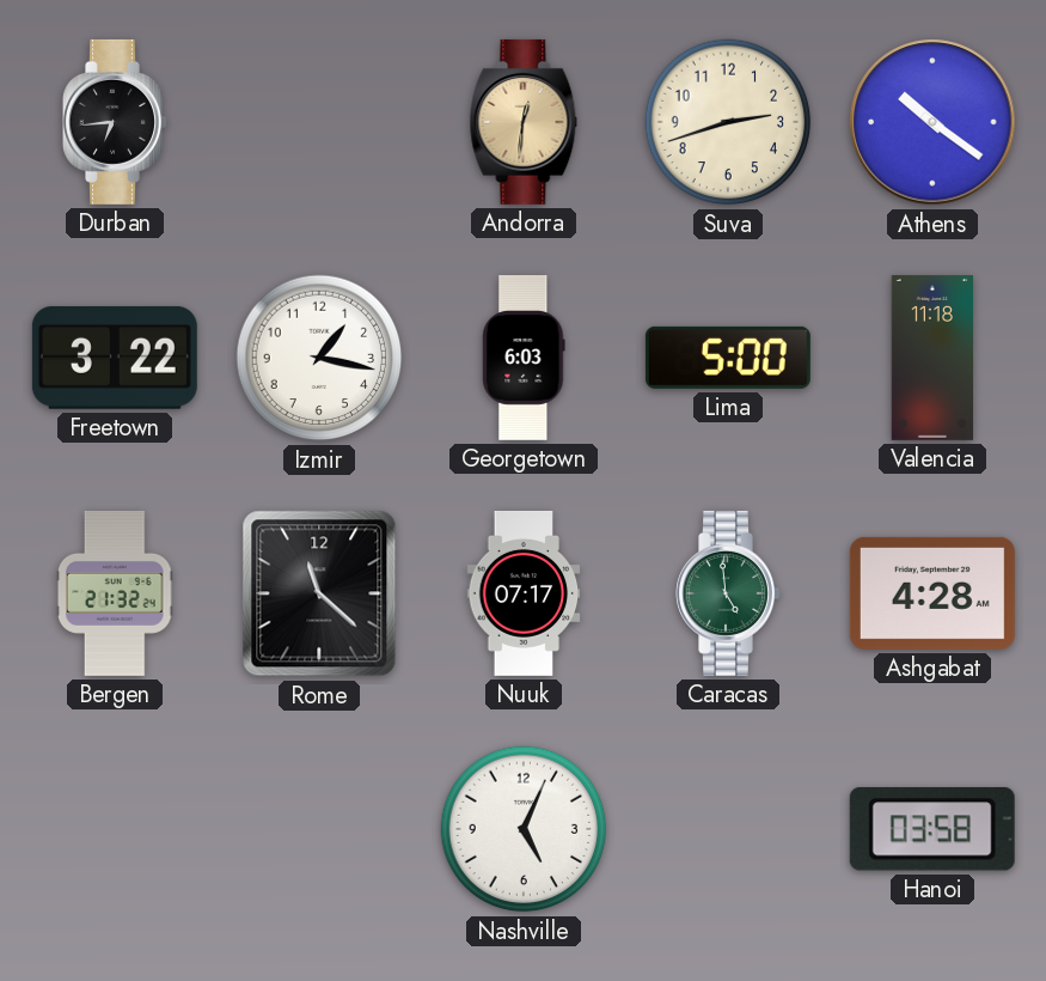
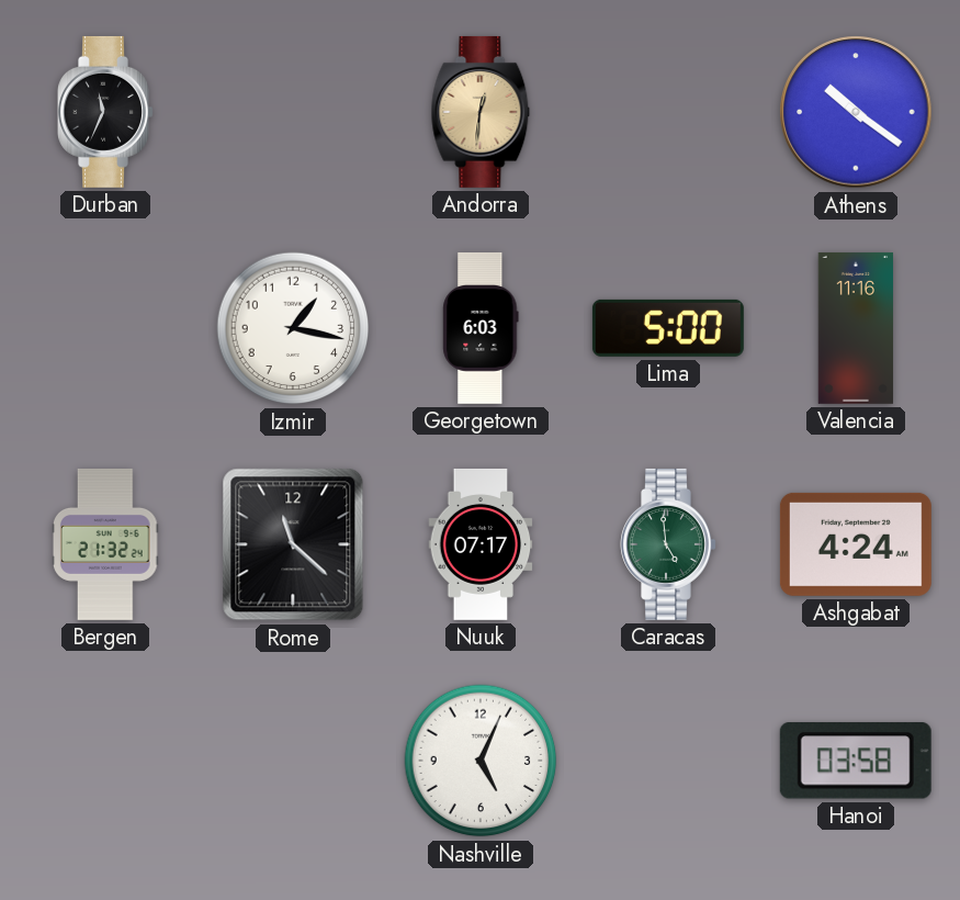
Durban: 6:44 -> 11:34
Suva: 2:42 -> none
Freetown: 3:22 -> none
Valencia: 11:18 -> 11:16
Ashgabat: 4:28 -> 4:24
